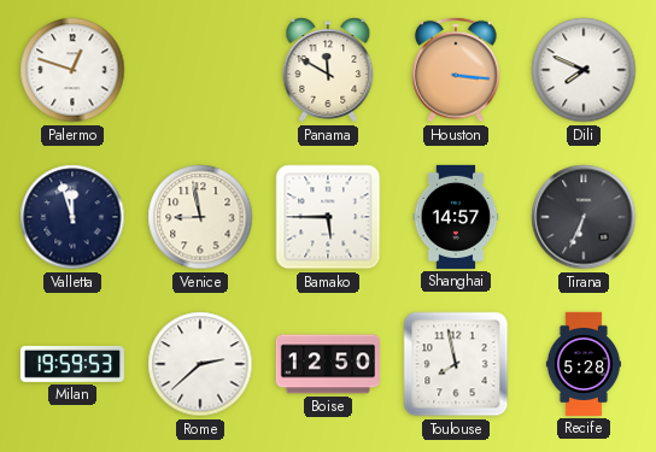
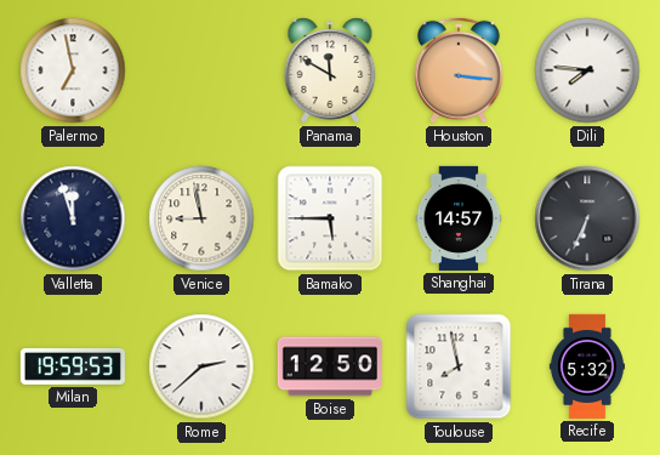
Palermo: 12:48 -> 6:58
Dili: 7:49 -> 7:46
Recife: 5:28 -> 5:32
